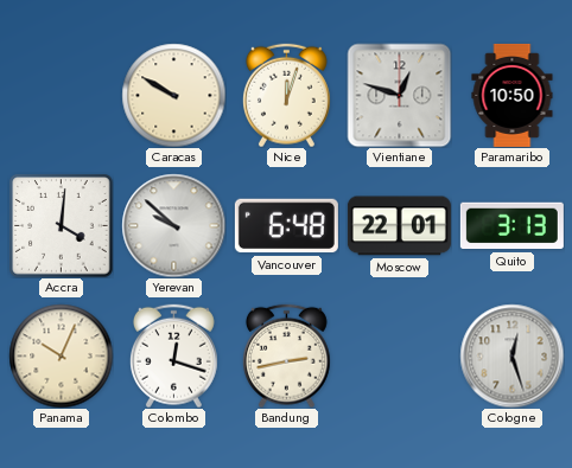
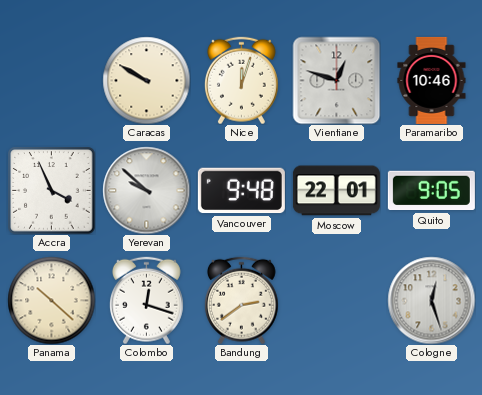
Paramaribo: 10:50 -> 10:46
Accra: 4:01 -> 3:56
Vancouver: 6:48 -> 9:48
Quito: 3:13 -> 9:05
Panama: 10:04 -> 10:22
Bandung: 2:43 -> 2:39
